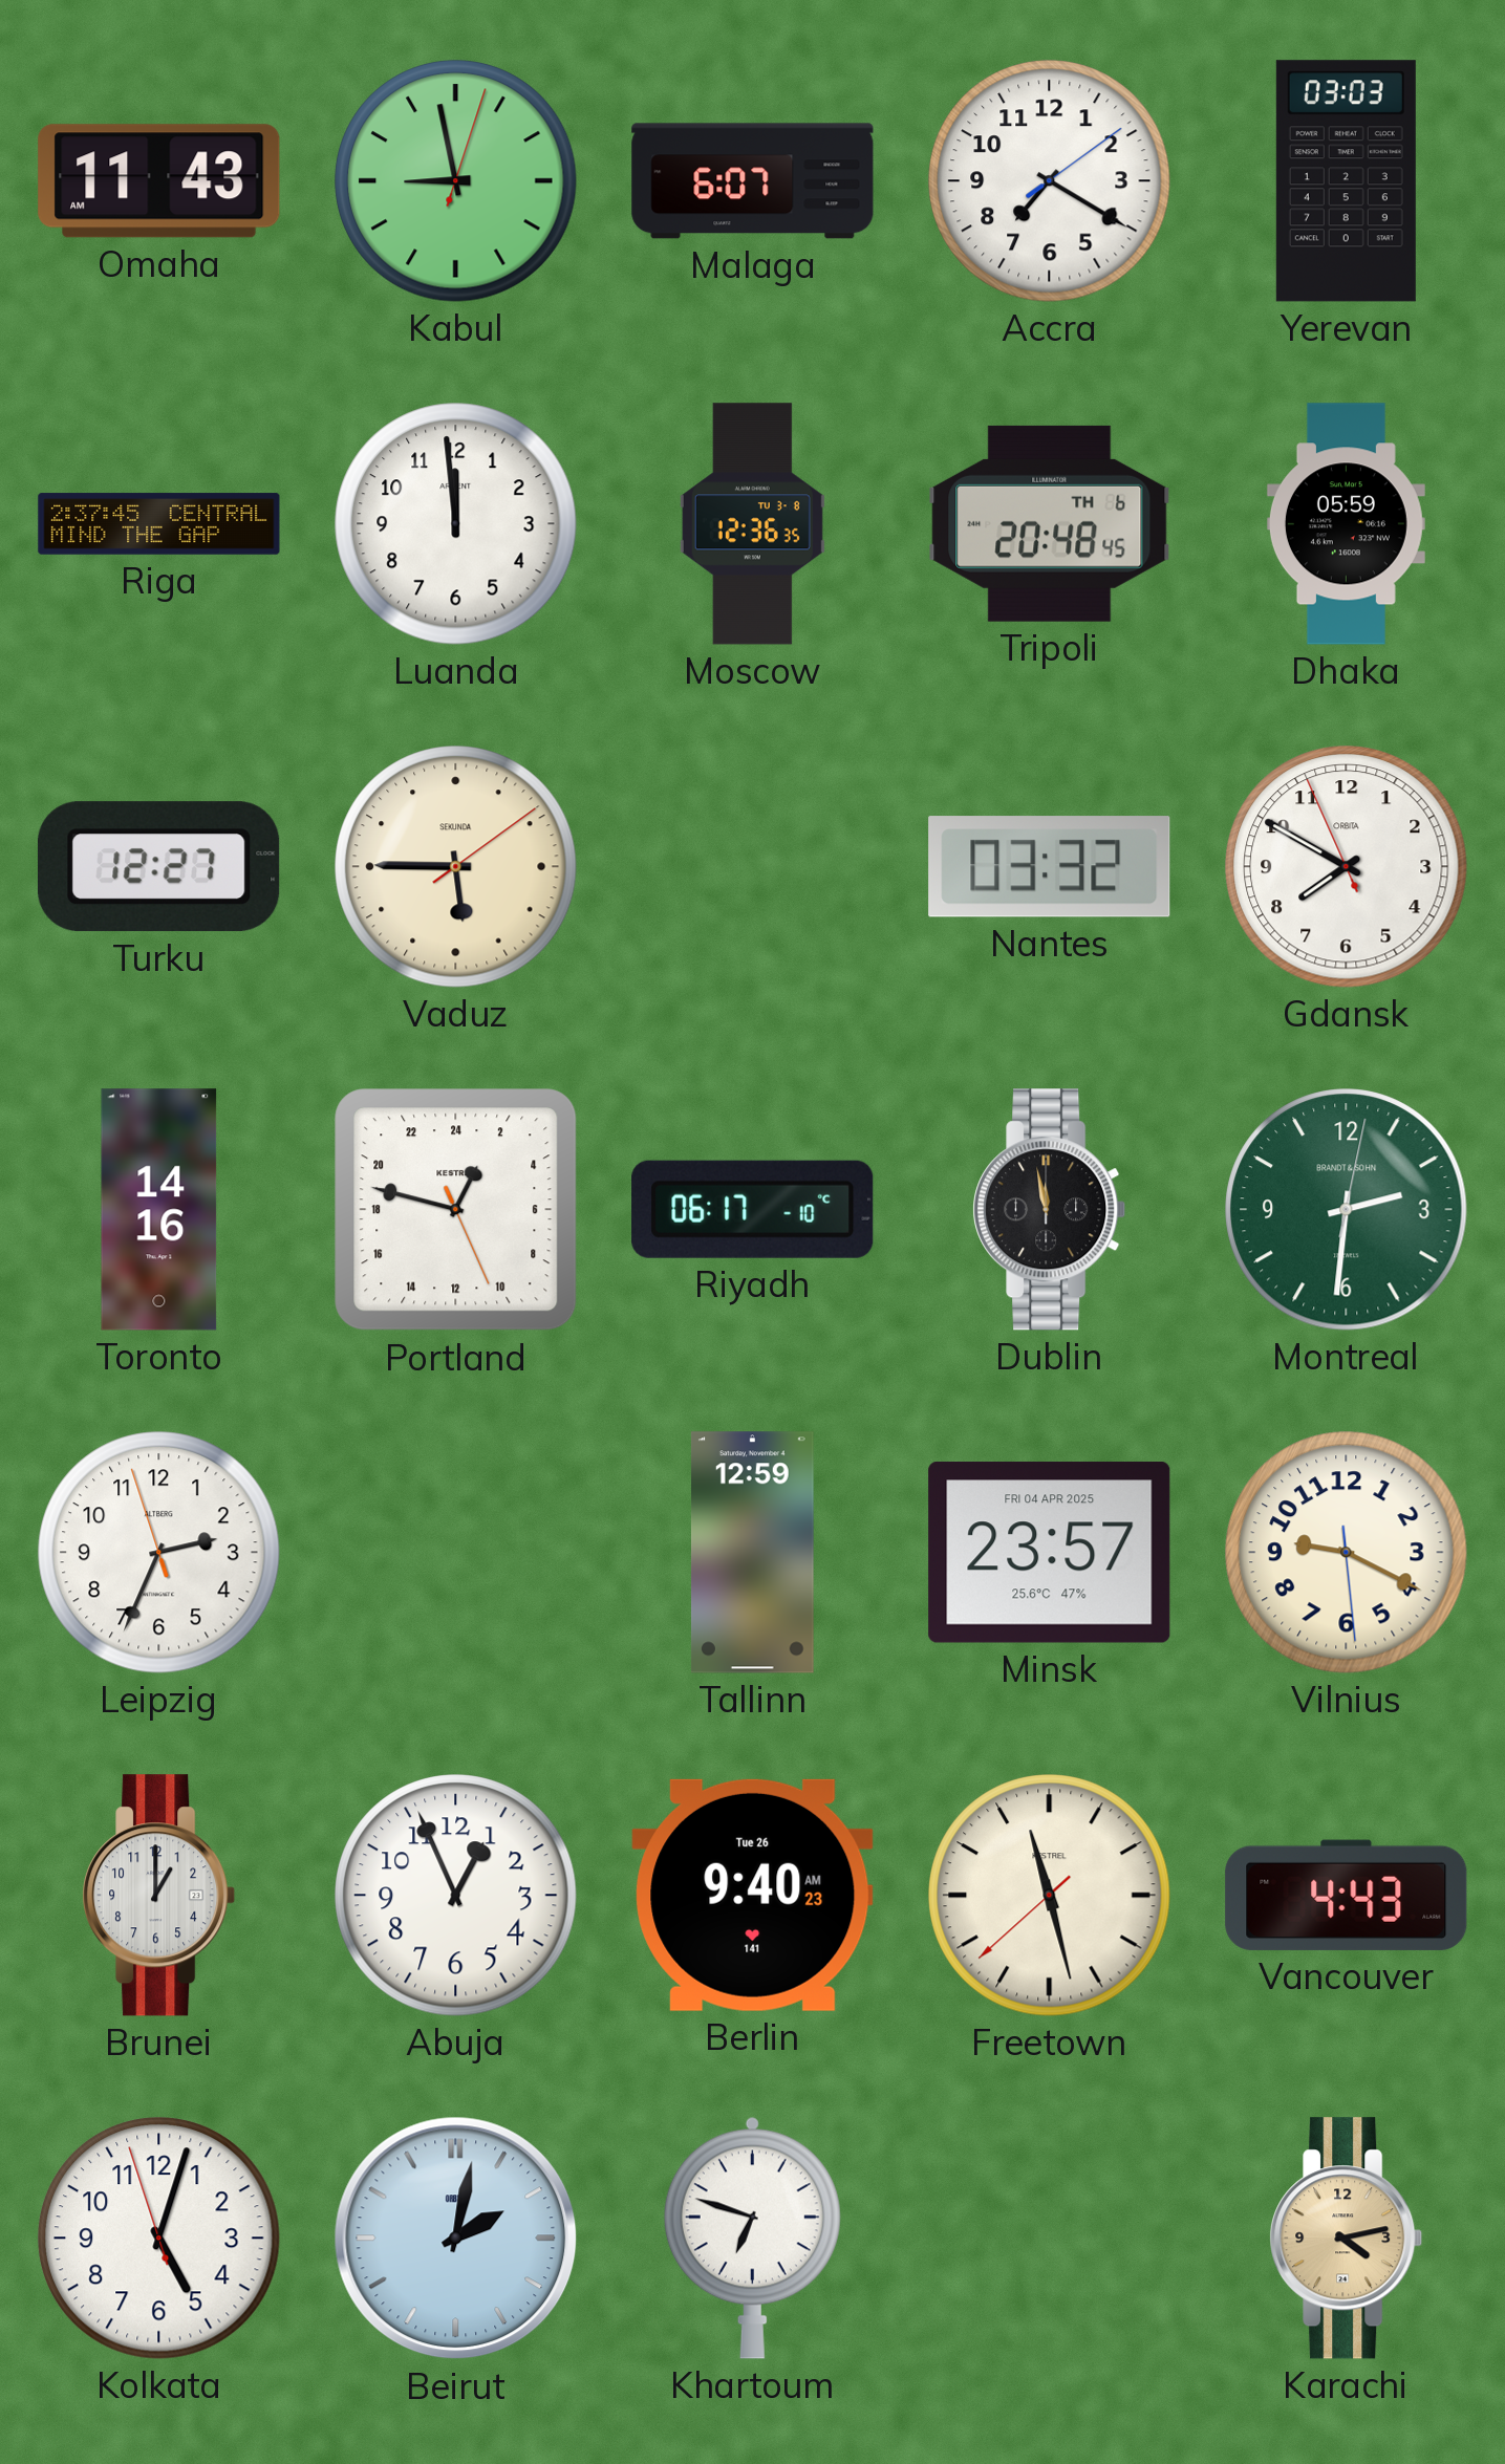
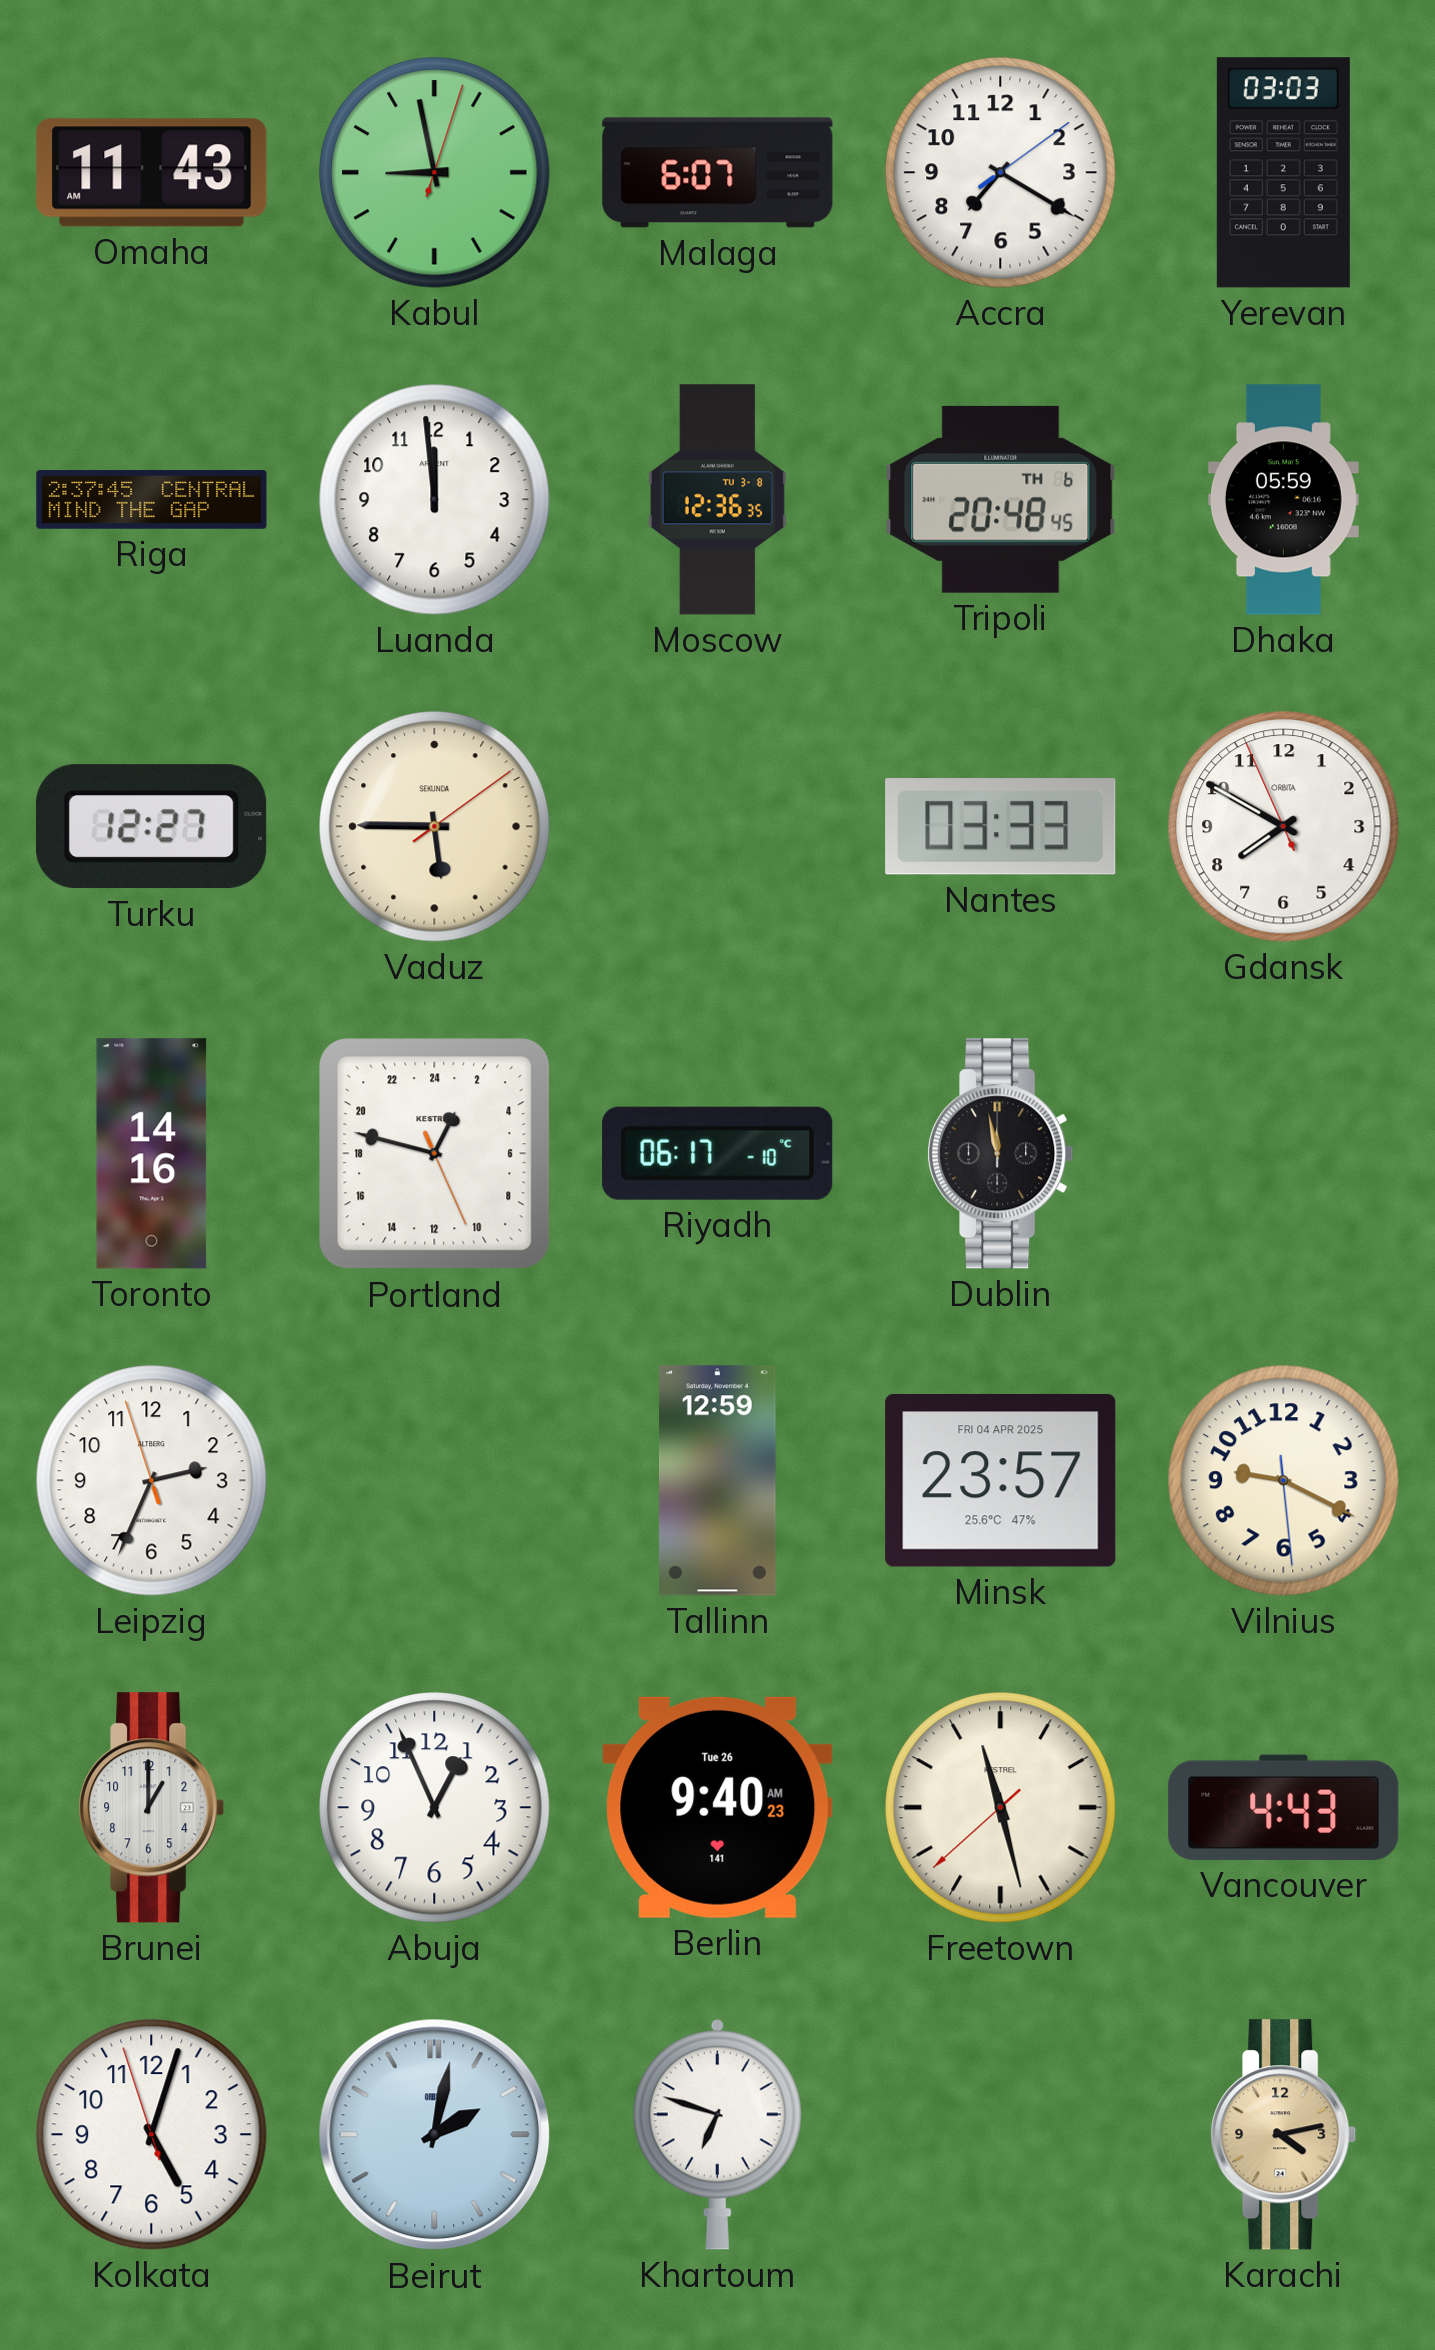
Nantes: 03:32 -> 03:33
Montreal: 2:31 -> none
